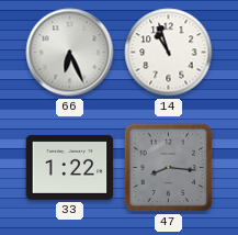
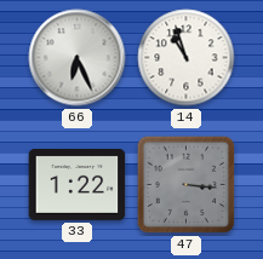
47: 8:16 -> 3:16
